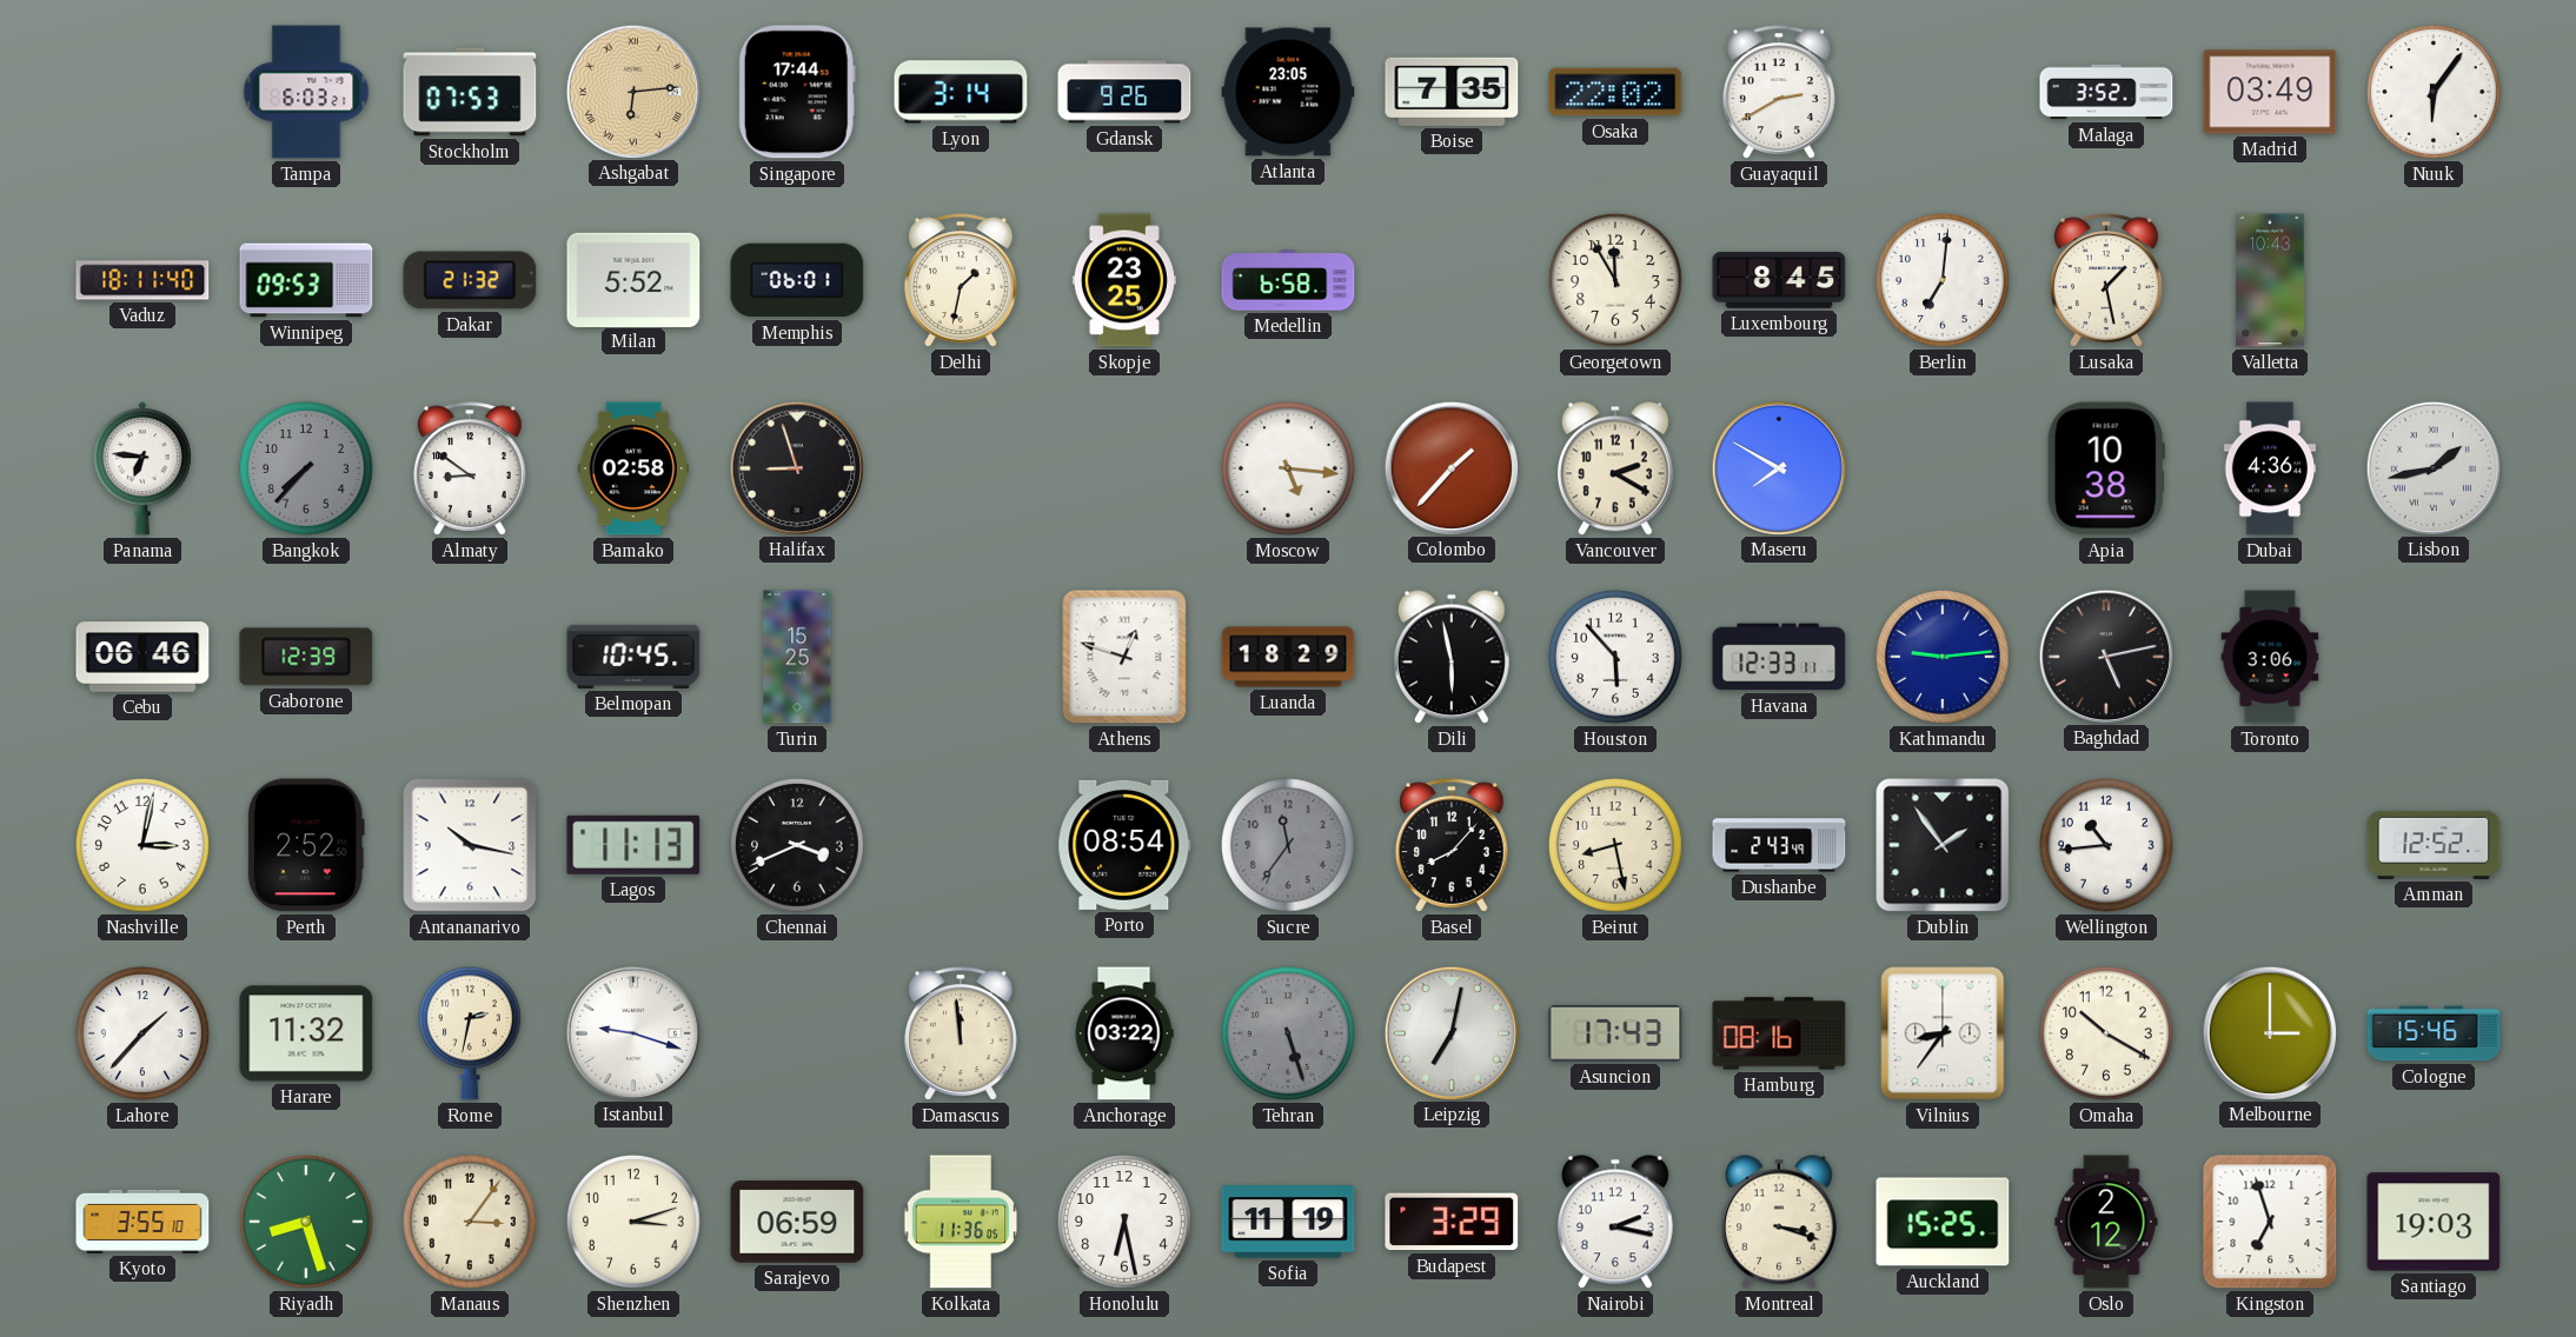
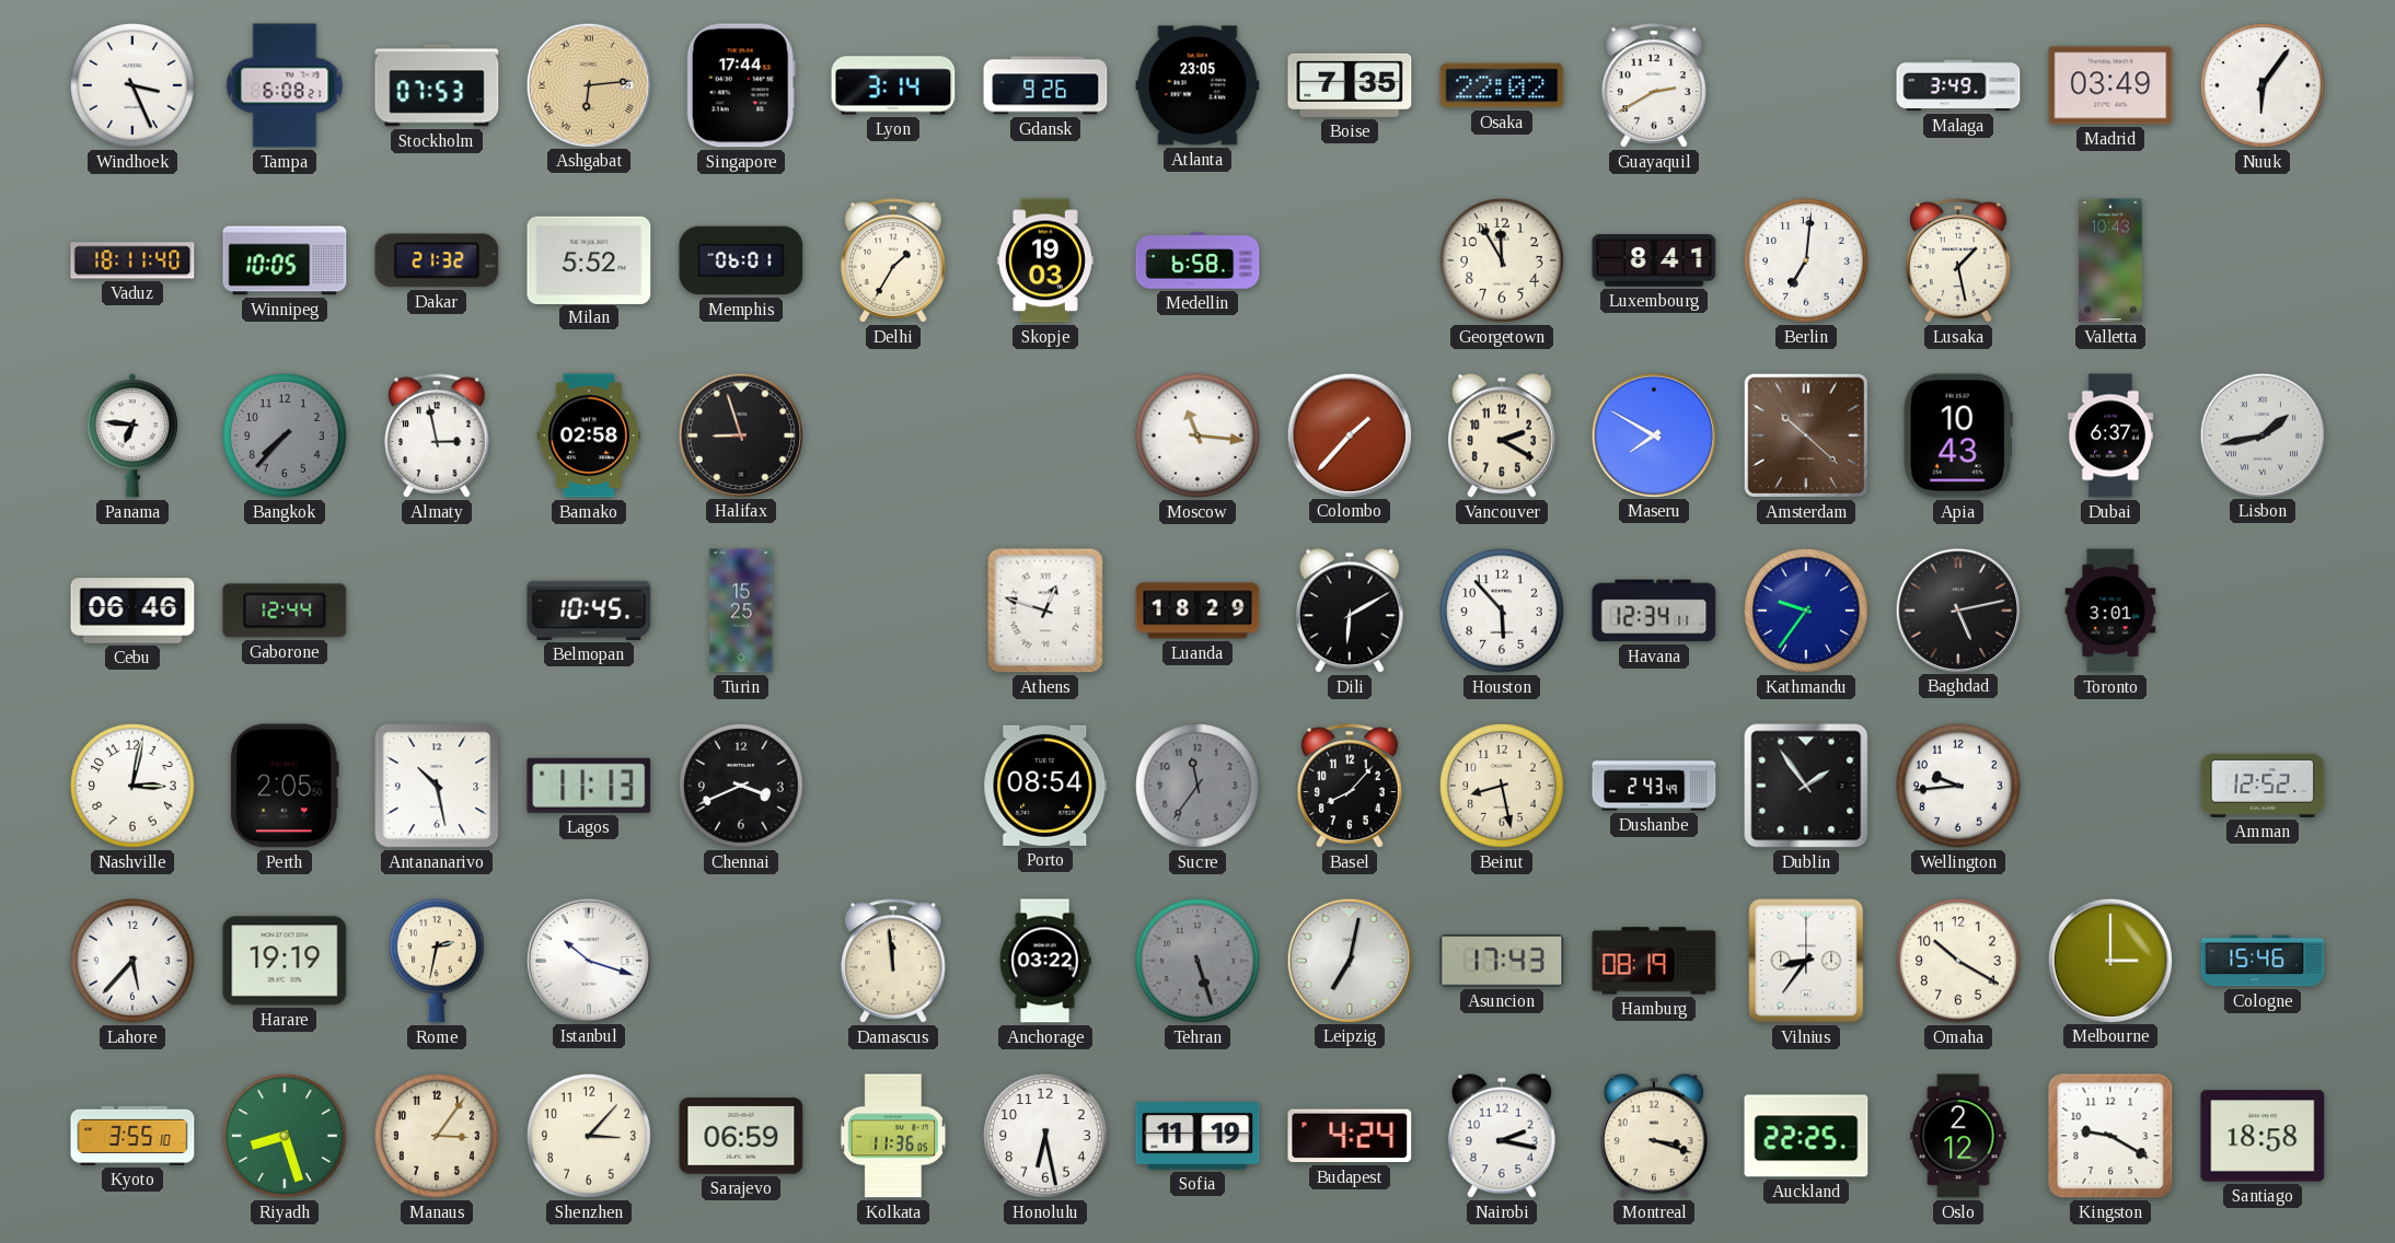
Windhoek: none -> 3:26
Tampa: 6:03 -> 6:08
Malaga: 3:52 -> 3:49
Winnipeg: 09:53 -> 10:05
Delhi: 1:32 -> 1:35
Skopje: 23:25 -> 19:03
Luxembourg: 8:45 -> 8:41
Almaty: 8:51 -> 2:58
Moscow: 5:16 -> 11:16
Amsterdam: none -> 10:22
Apia: 10:38 -> 10:43
Dubai: 4:36 -> 6:37
Gaborone: 12:39 -> 12:44
Dili: 5:58 -> 6:10
Havana: 12:33 -> 12:34
Kathmandu: 9:14 -> 9:36
Toronto: 3:06 -> 3:01
Perth: 2:52 -> 2:05
Antananarivo: 10:17 -> 10:28
Wellington: 10:44 -> 9:44
Lahore: 1:37 -> 5:37
Harare: 11:32 -> 19:19
Istanbul: 9:18 -> 10:18
Hamburg: 08:16 -> 08:19
Shenzhen: 3:12 -> 3:07
Budapest: 3:29 -> 4:24
Auckland: 15:25 -> 22:25
Kingston: 6:57 -> 9:20
Santiago: 19:03 -> 18:58
